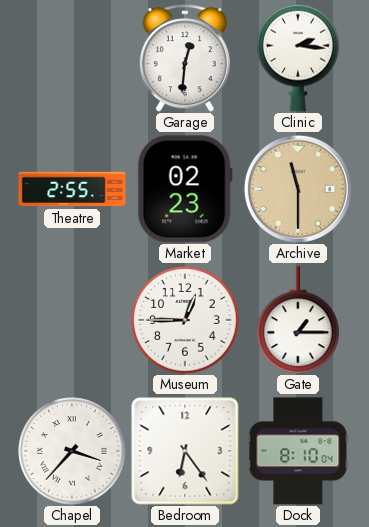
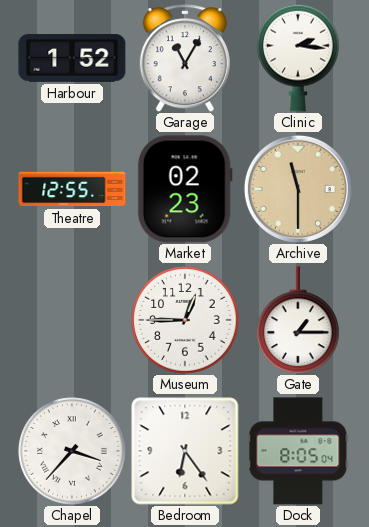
Harbour: none -> 1:52
Garage: 12:31 -> 11:05
Theatre: 2:55 -> 12:55
Dock: 8:10 -> 8:05
